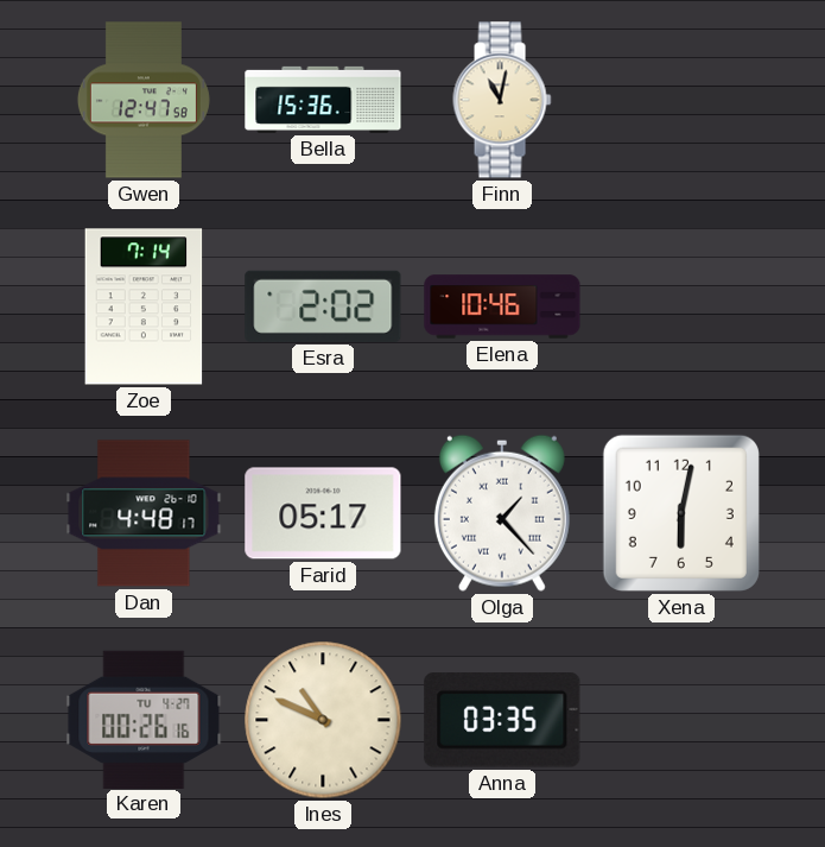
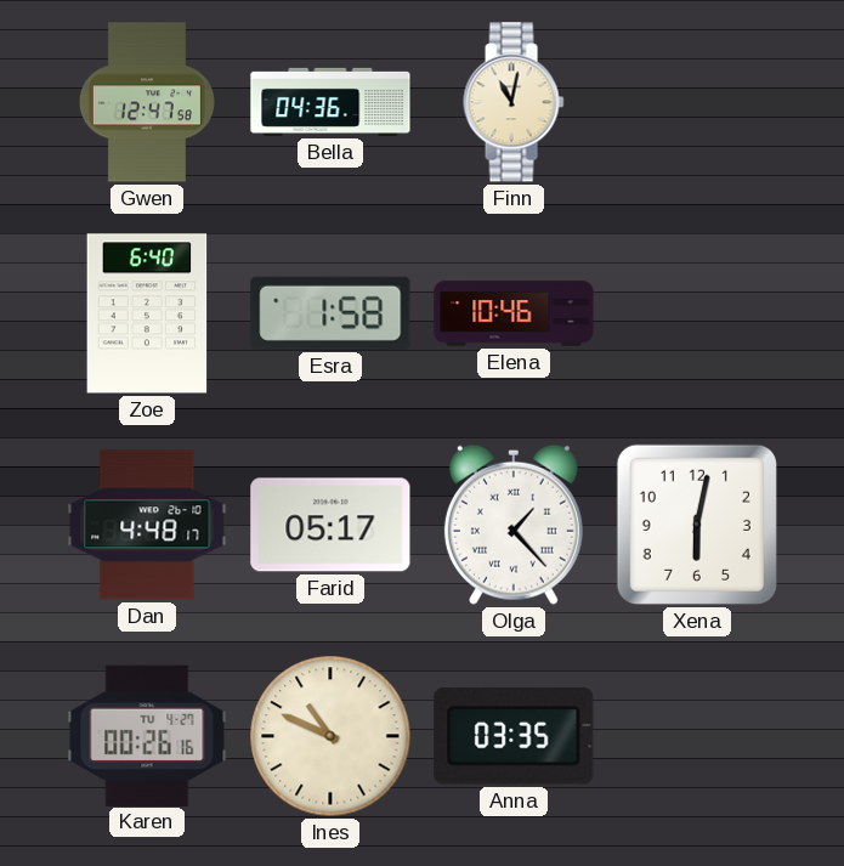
Bella: 15:36 -> 04:36
Zoe: 7:14 -> 6:40
Esra: 2:02 -> 1:58
